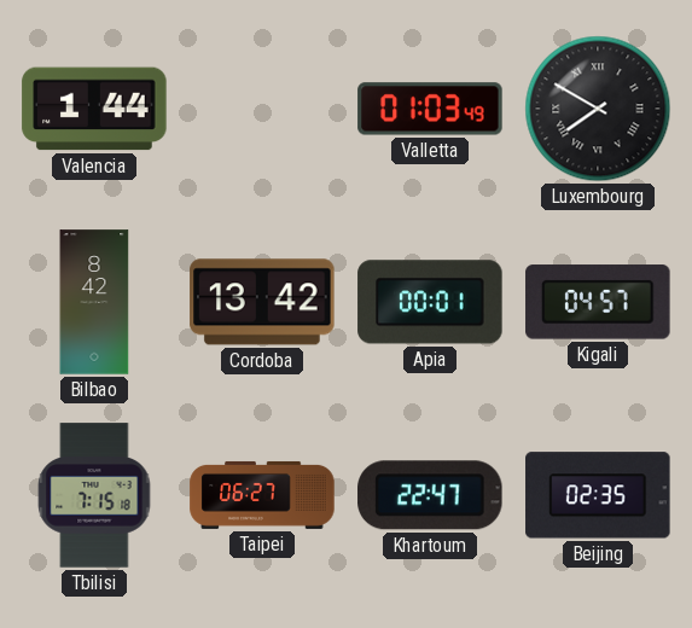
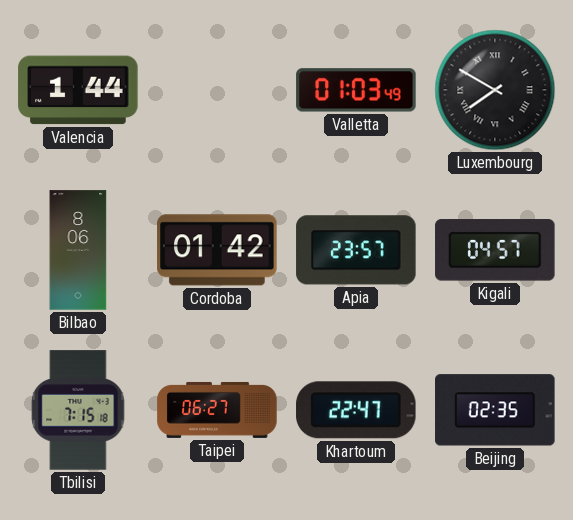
Bilbao: 8:42 -> 8:06
Cordoba: 13:42 -> 01:42
Apia: 00:01 -> 23:57
